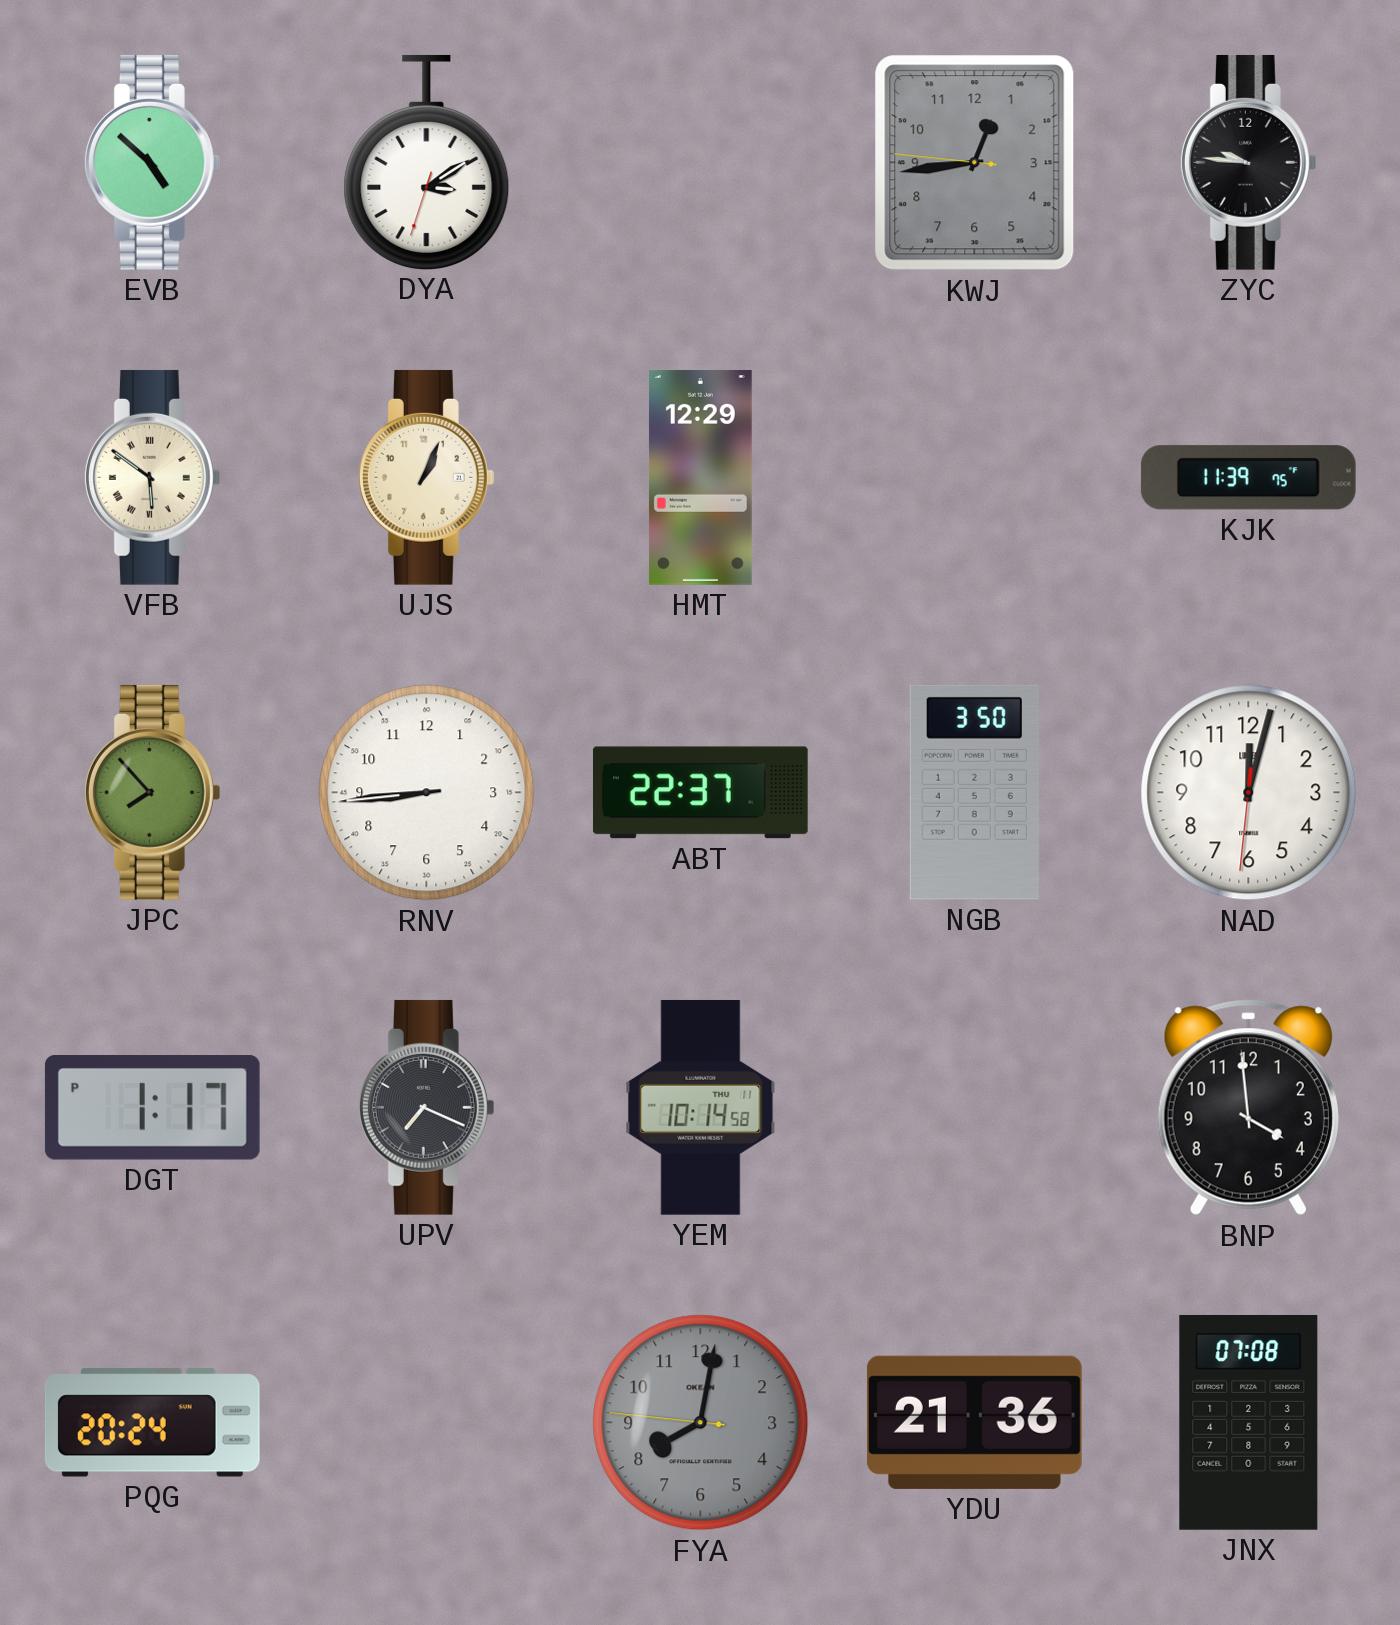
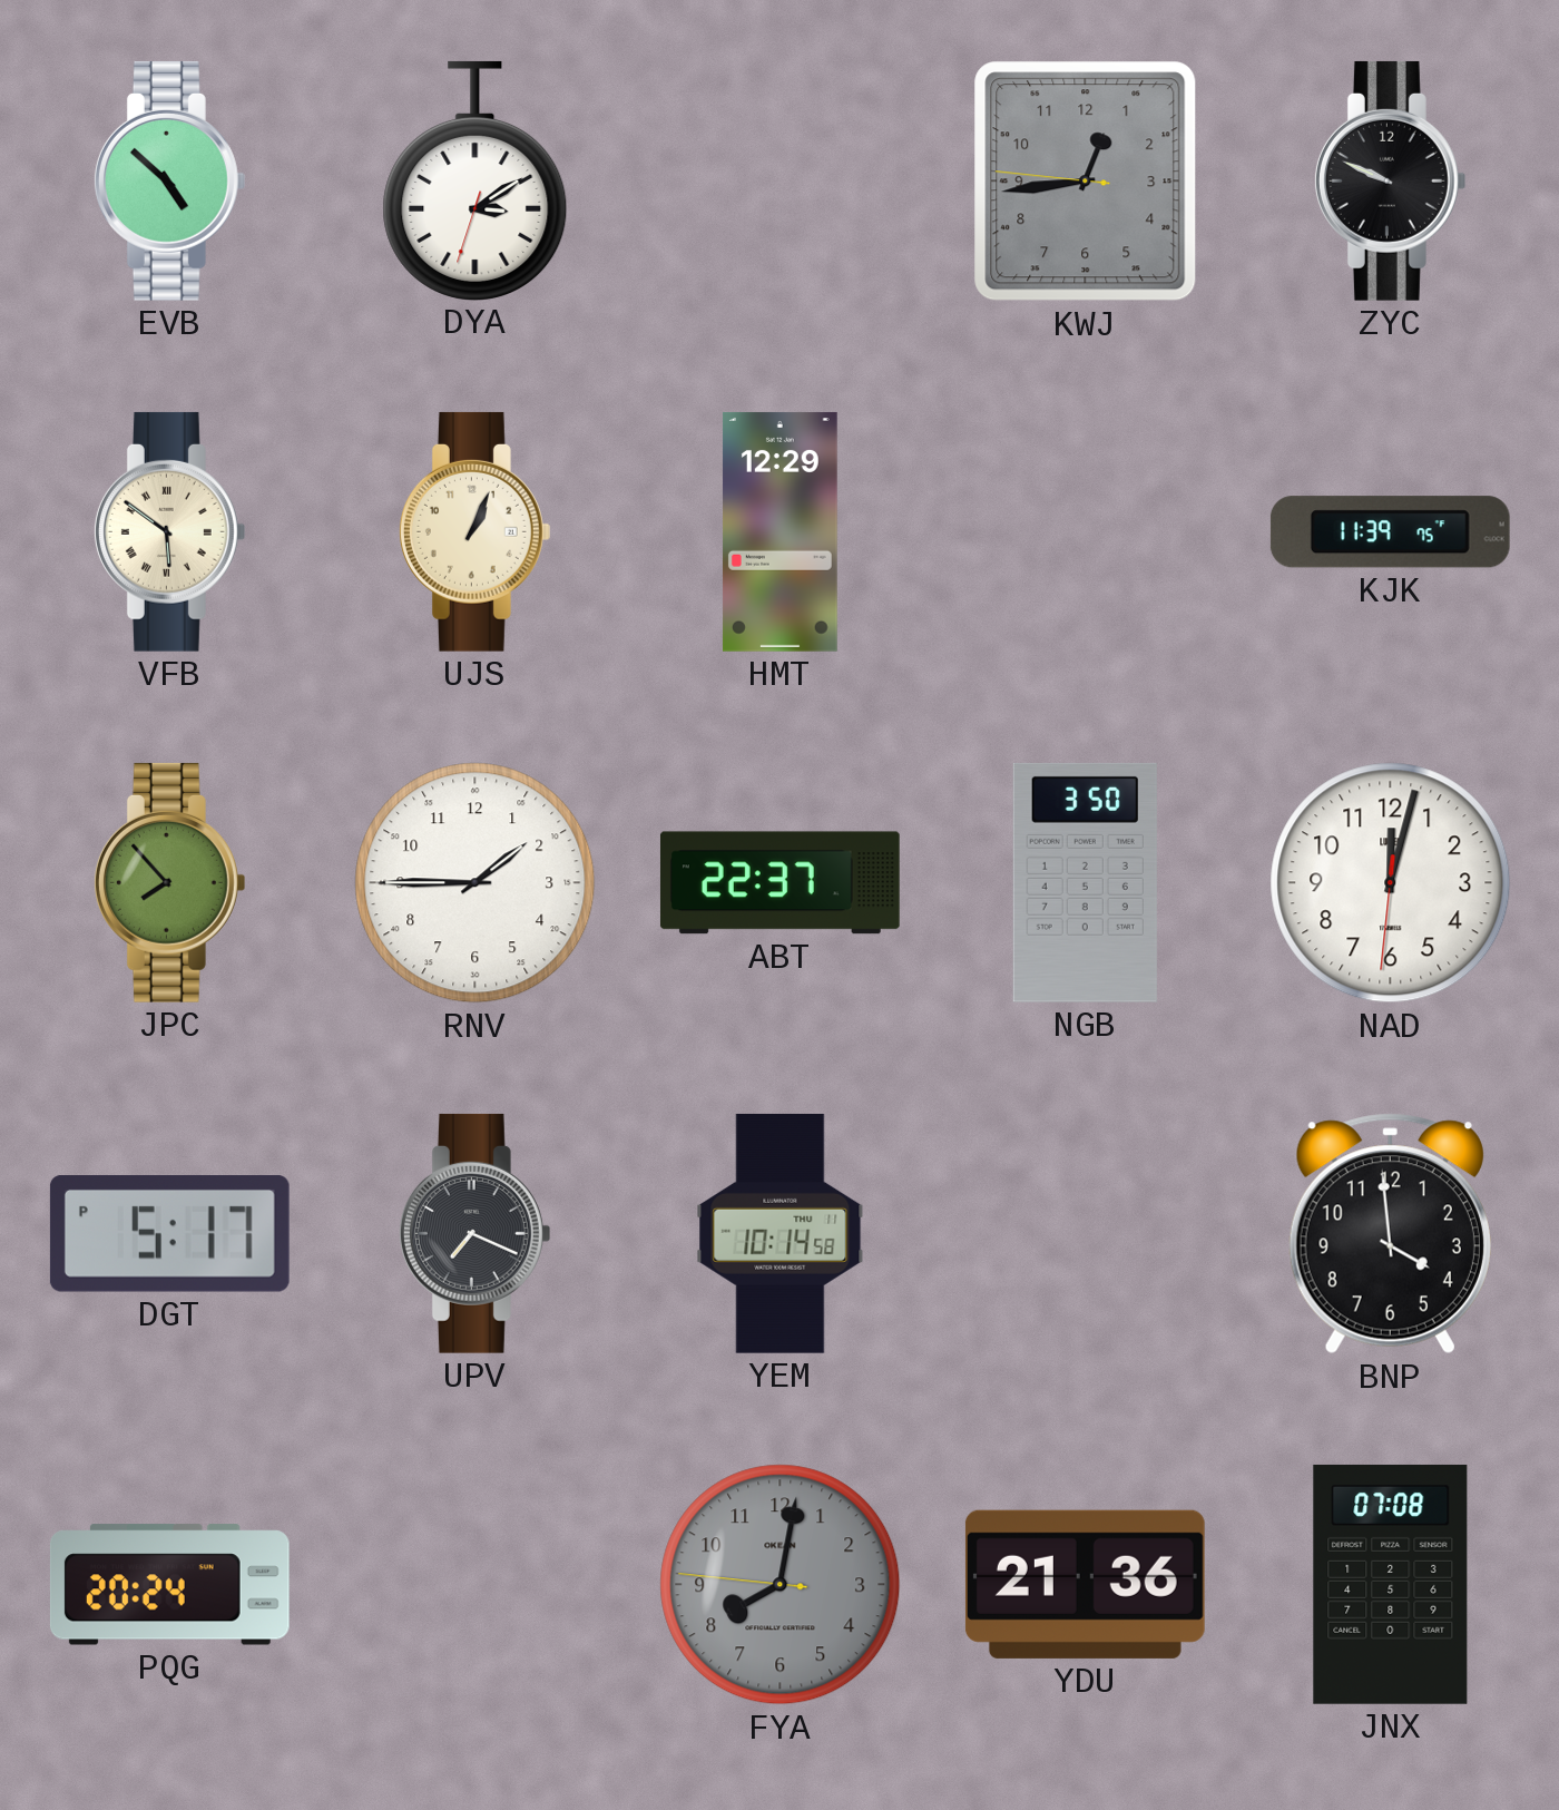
ZYC: 9:46 -> 9:49
RNV: 8:44 -> 1:45
DGT: 1:17 -> 5:17
